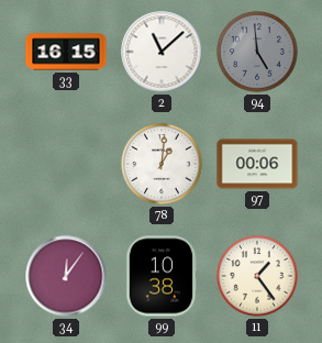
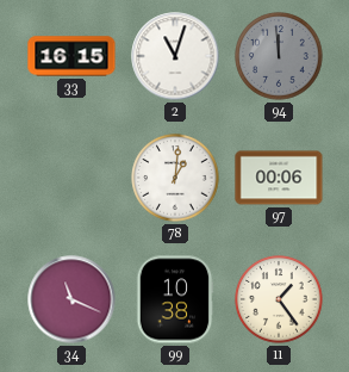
2: 11:08 -> 11:03
94: 4:59 -> 11:59
34: 12:06 -> 11:19
